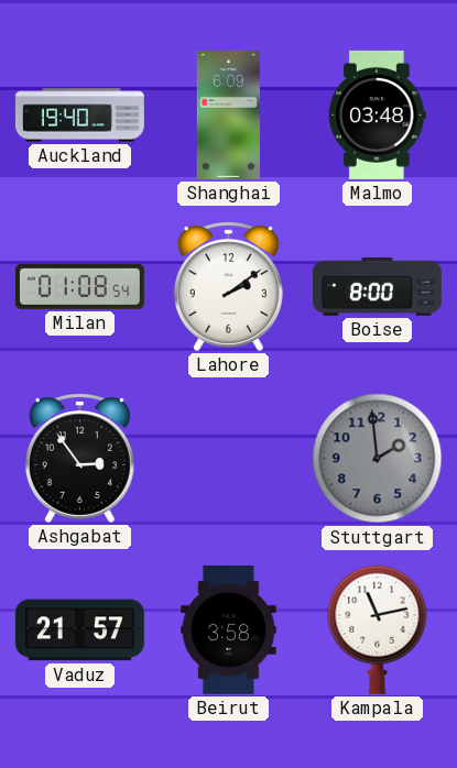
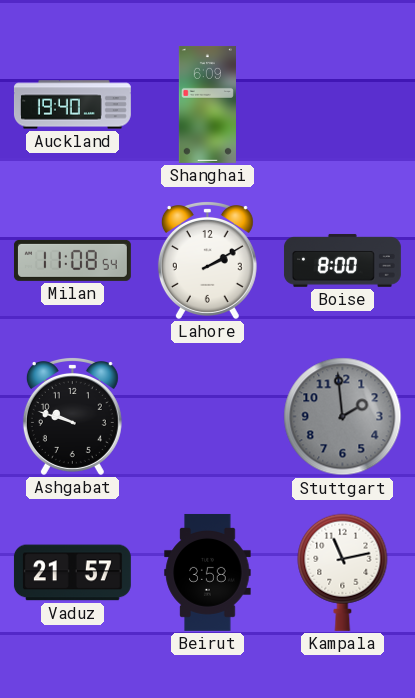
Malmo: 03:48 -> none
Milan: 01:08 -> 11:08
Lahore: 2:09 -> 2:10
Ashgabat: 2:54 -> 9:48
